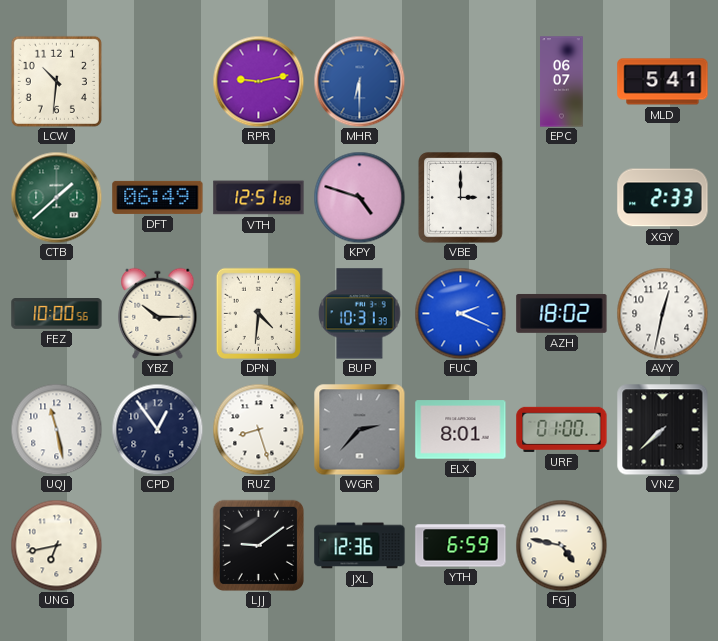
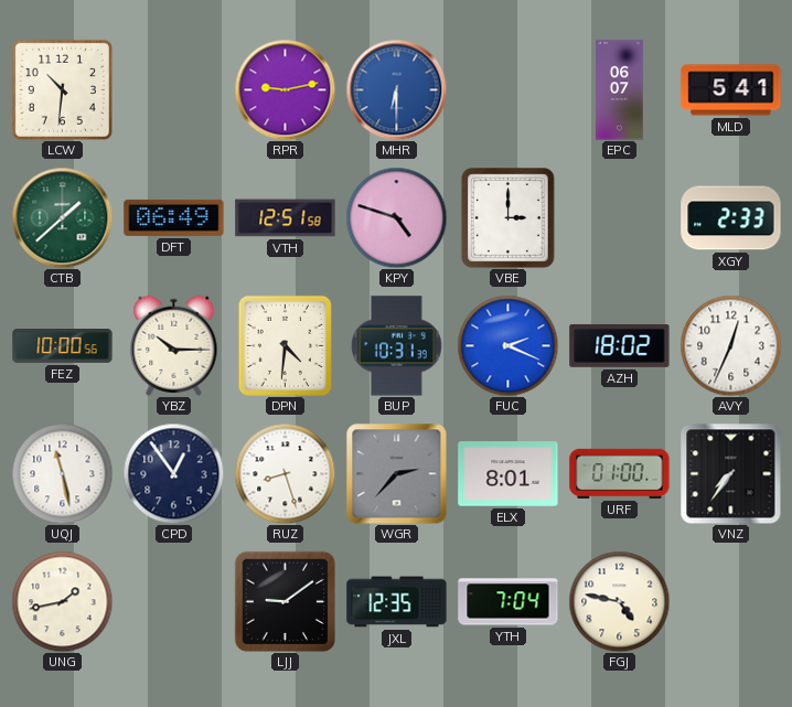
AVY: 12:32 -> 12:34
VNZ: 7:38 -> 7:36
UNG: 6:43 -> 1:43
JXL: 12:36 -> 12:35
YTH: 6:59 -> 7:04
